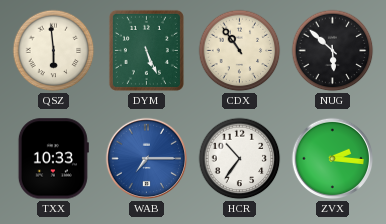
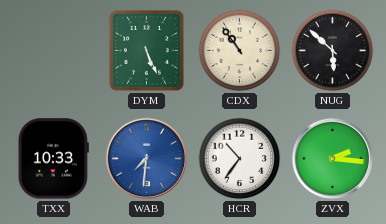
QSZ: 5:59 -> none
WAB: 7:15 -> 7:31
